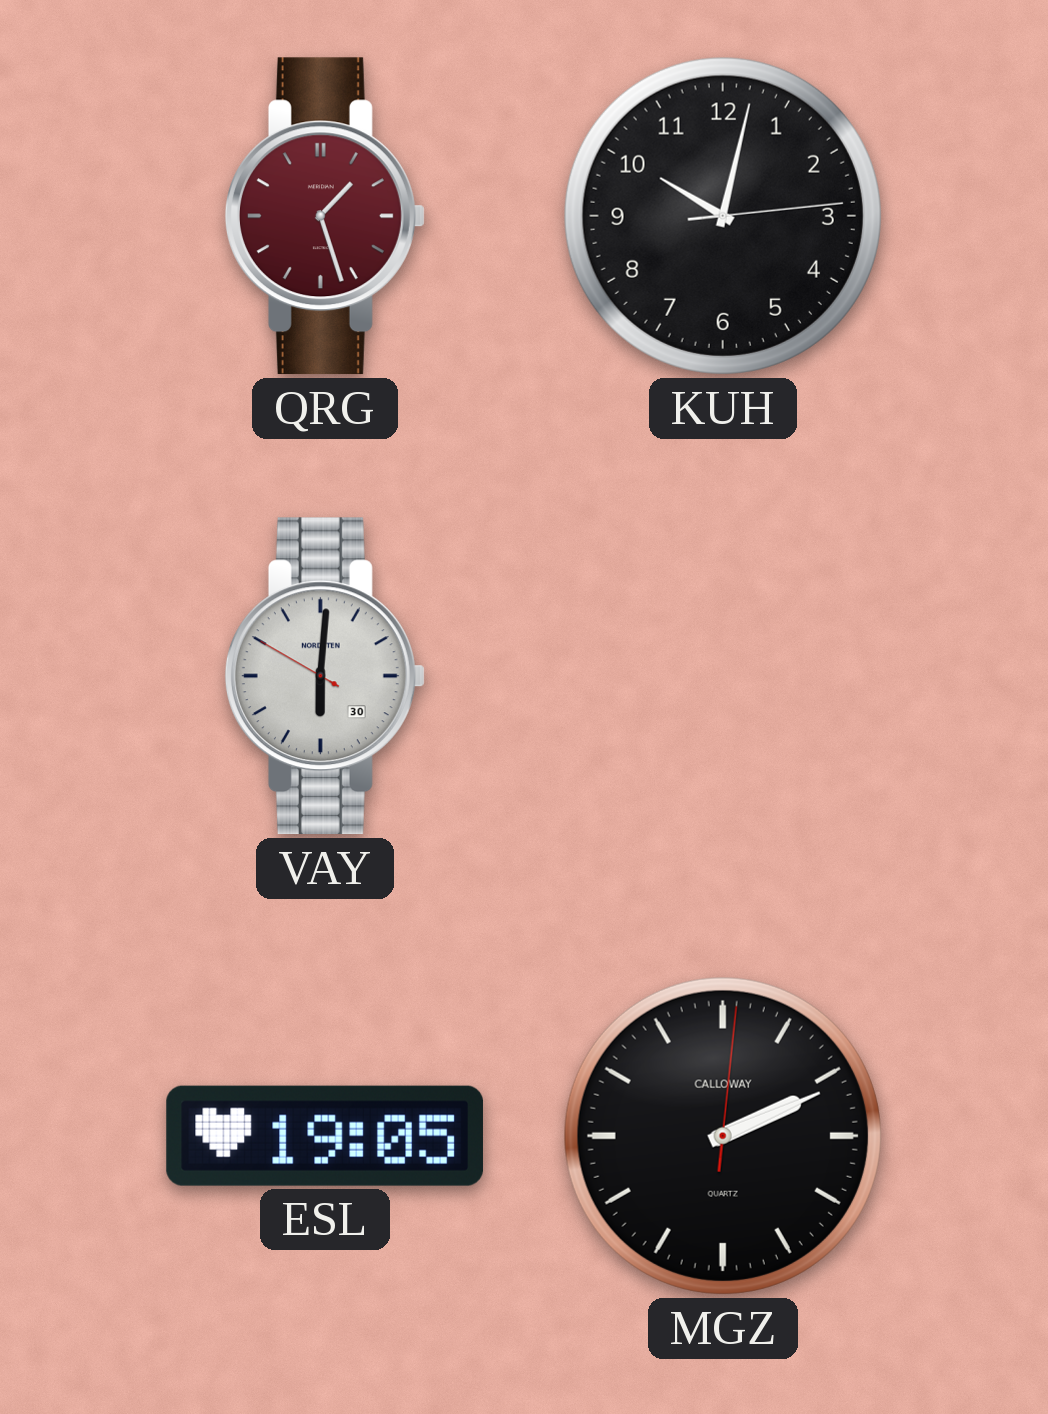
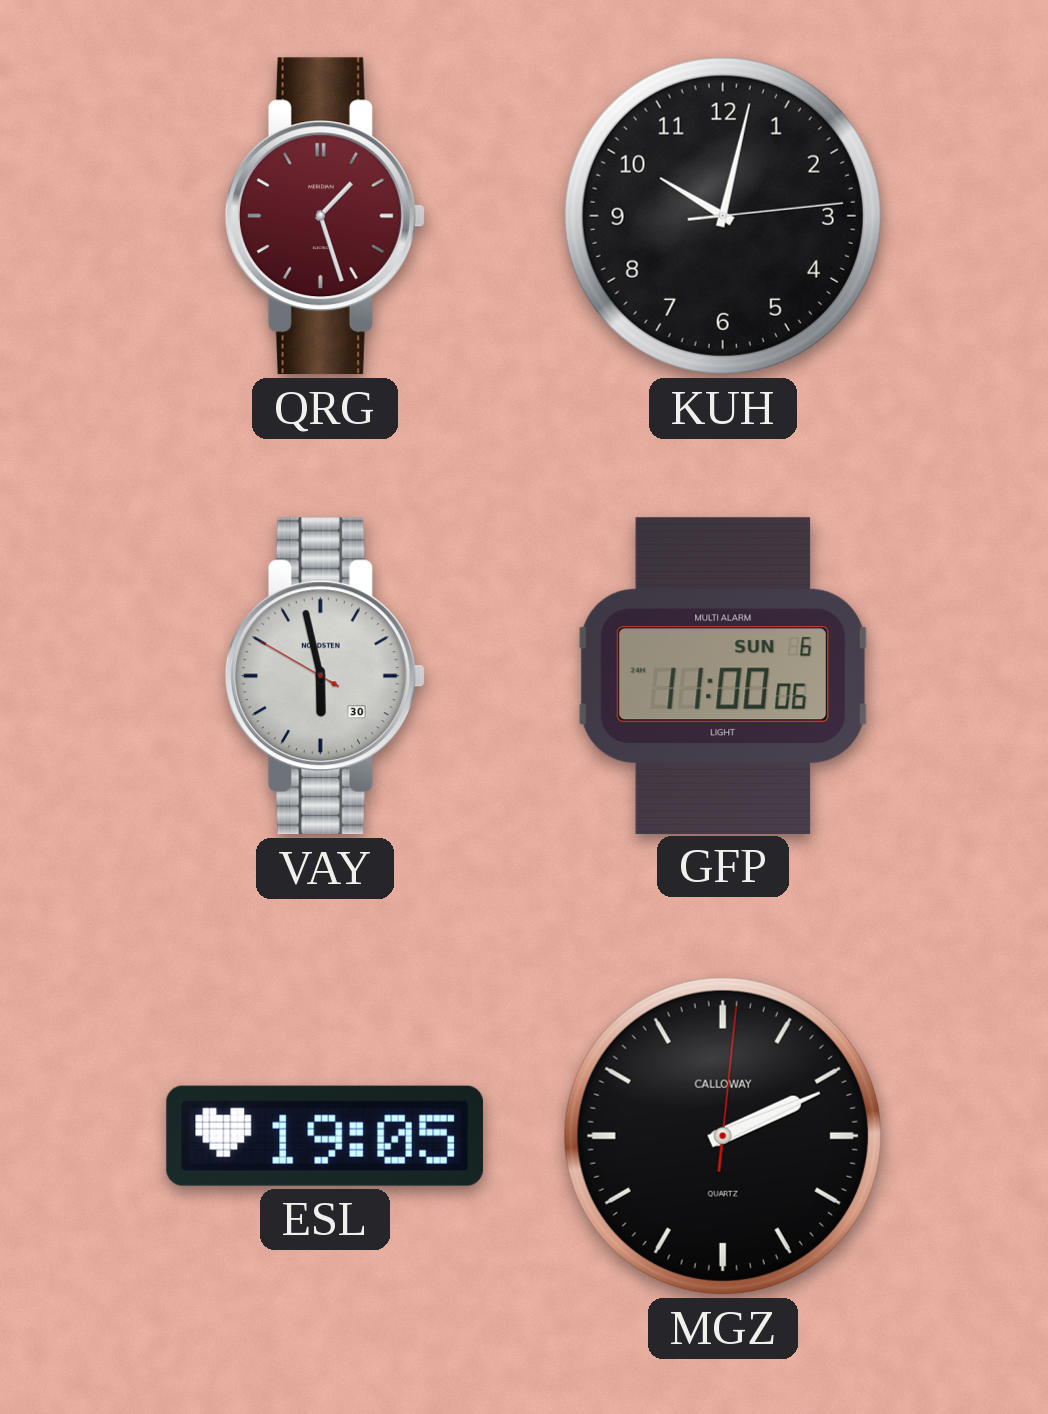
VAY: 6:00 -> 5:57
GFP: none -> 11:00
